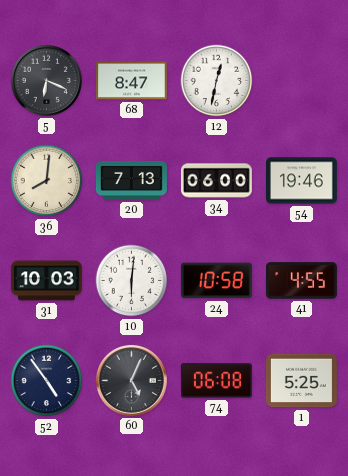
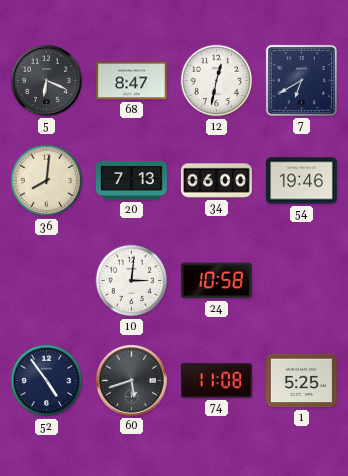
7: none -> 6:40
31: 10:03 -> none
10: 6:01 -> 3:01
41: 4:55 -> none
60: 5:04 -> 5:42
74: 06:08 -> 11:08
